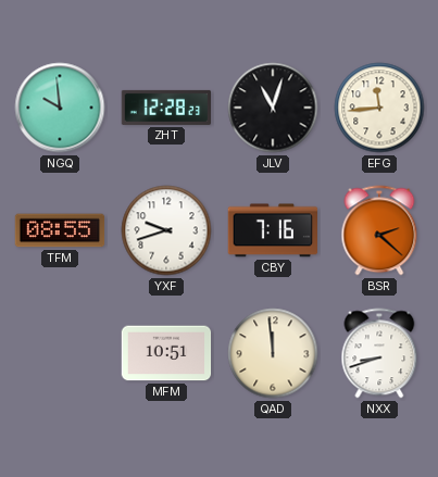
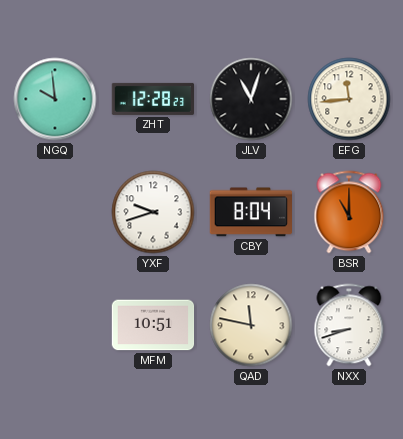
TFM: 08:55 -> none
CBY: 7:16 -> 8:04
BSR: 2:22 -> 11:00
QAD: 11:59 -> 11:47
